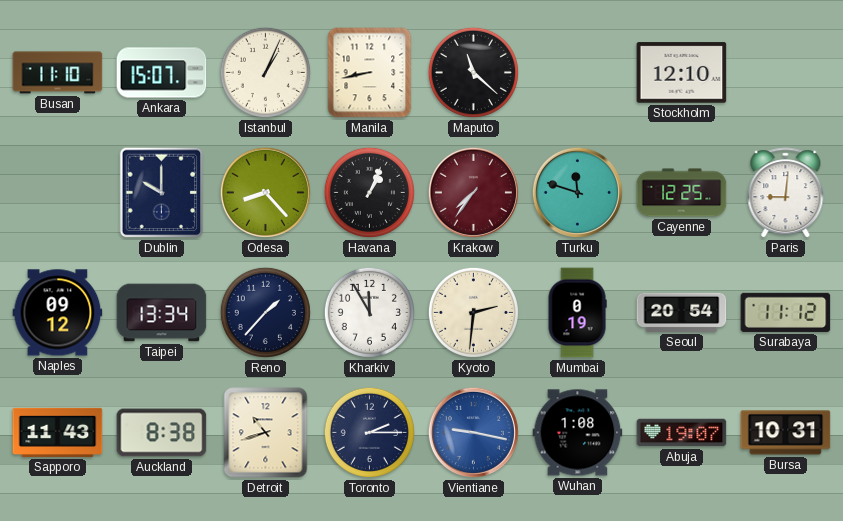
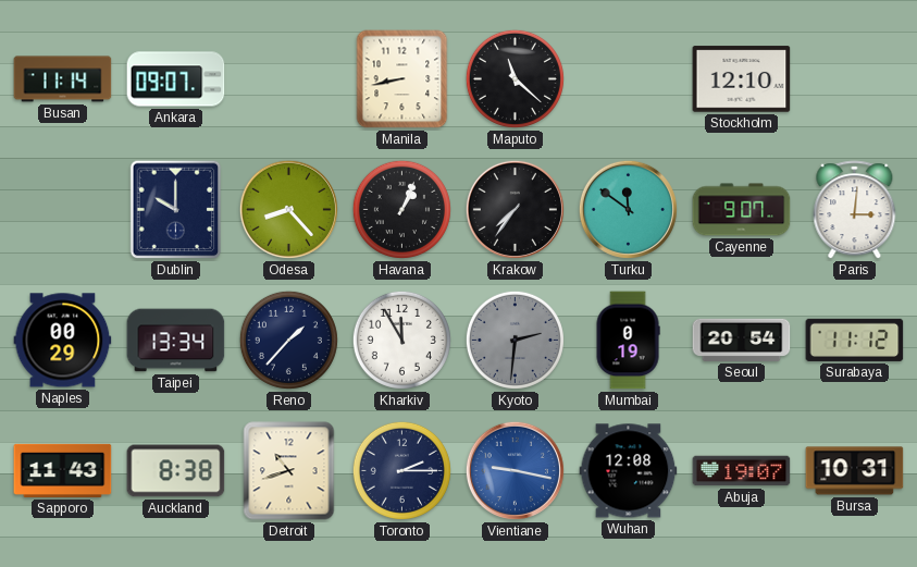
Busan: 11:10 -> 11:14
Ankara: 15:07 -> 09:07
Istanbul: 1:04 -> none
Krakow dial: burgundy -> black
Turku: 11:48 -> 11:51
Cayenne: 12:25 -> 9:07
Paris: 9:01 -> 3:01
Naples: 09:12 -> 00:29
Kyoto dial: cream -> grey
Wuhan: 1:08 -> 12:08
